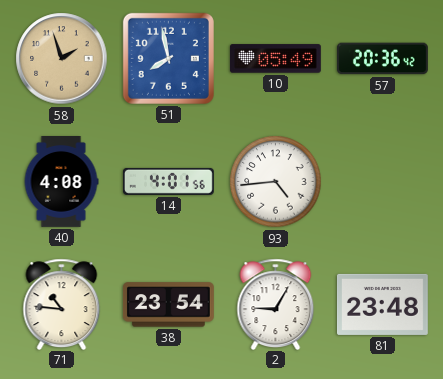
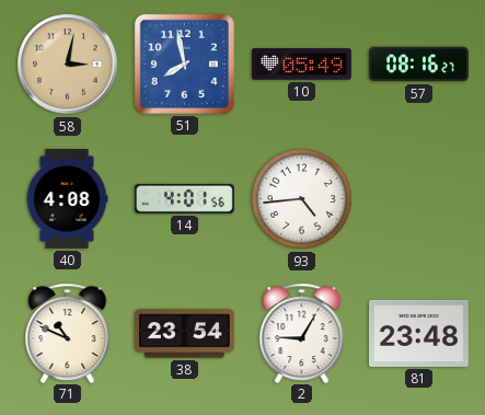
58: 1:57 -> 3:02
57: 20:36 -> 08:16
71: 10:46 -> 10:49
